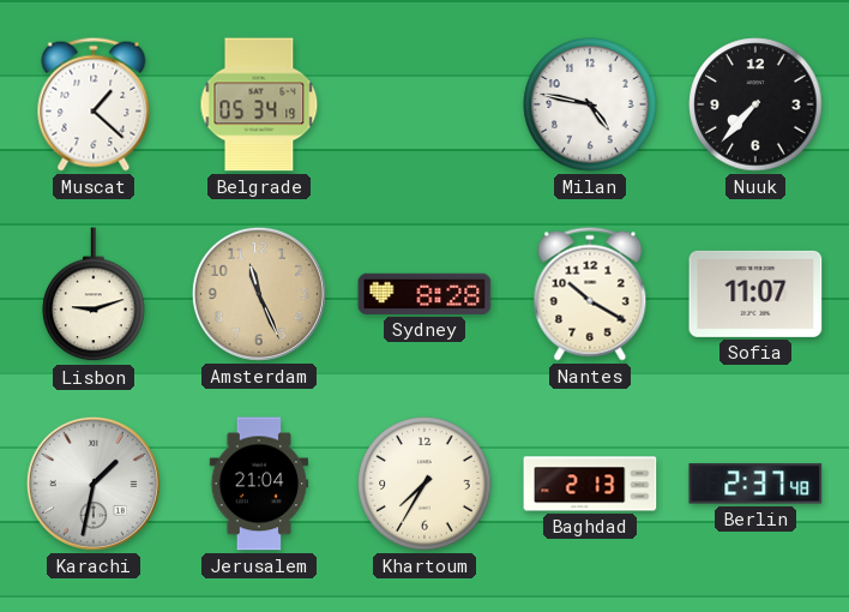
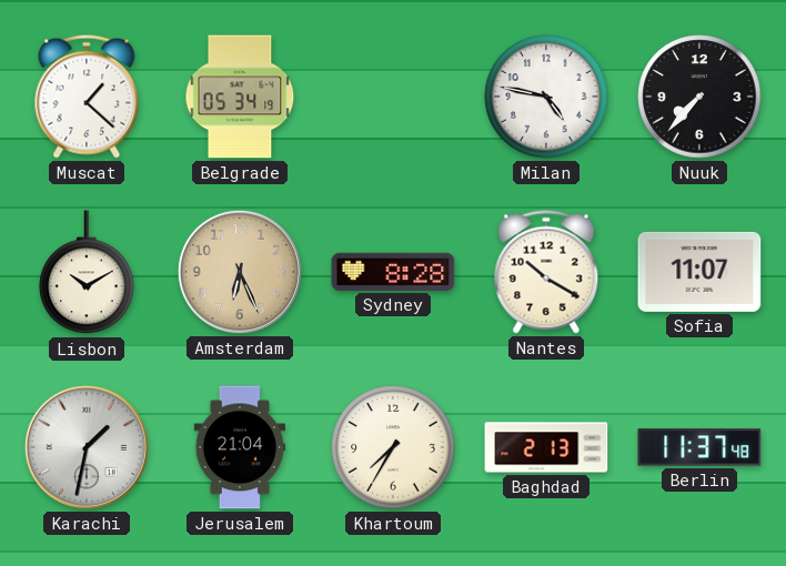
Lisbon: 9:12 -> 10:10
Amsterdam: 11:26 -> 6:26
Berlin: 2:37 -> 11:37
